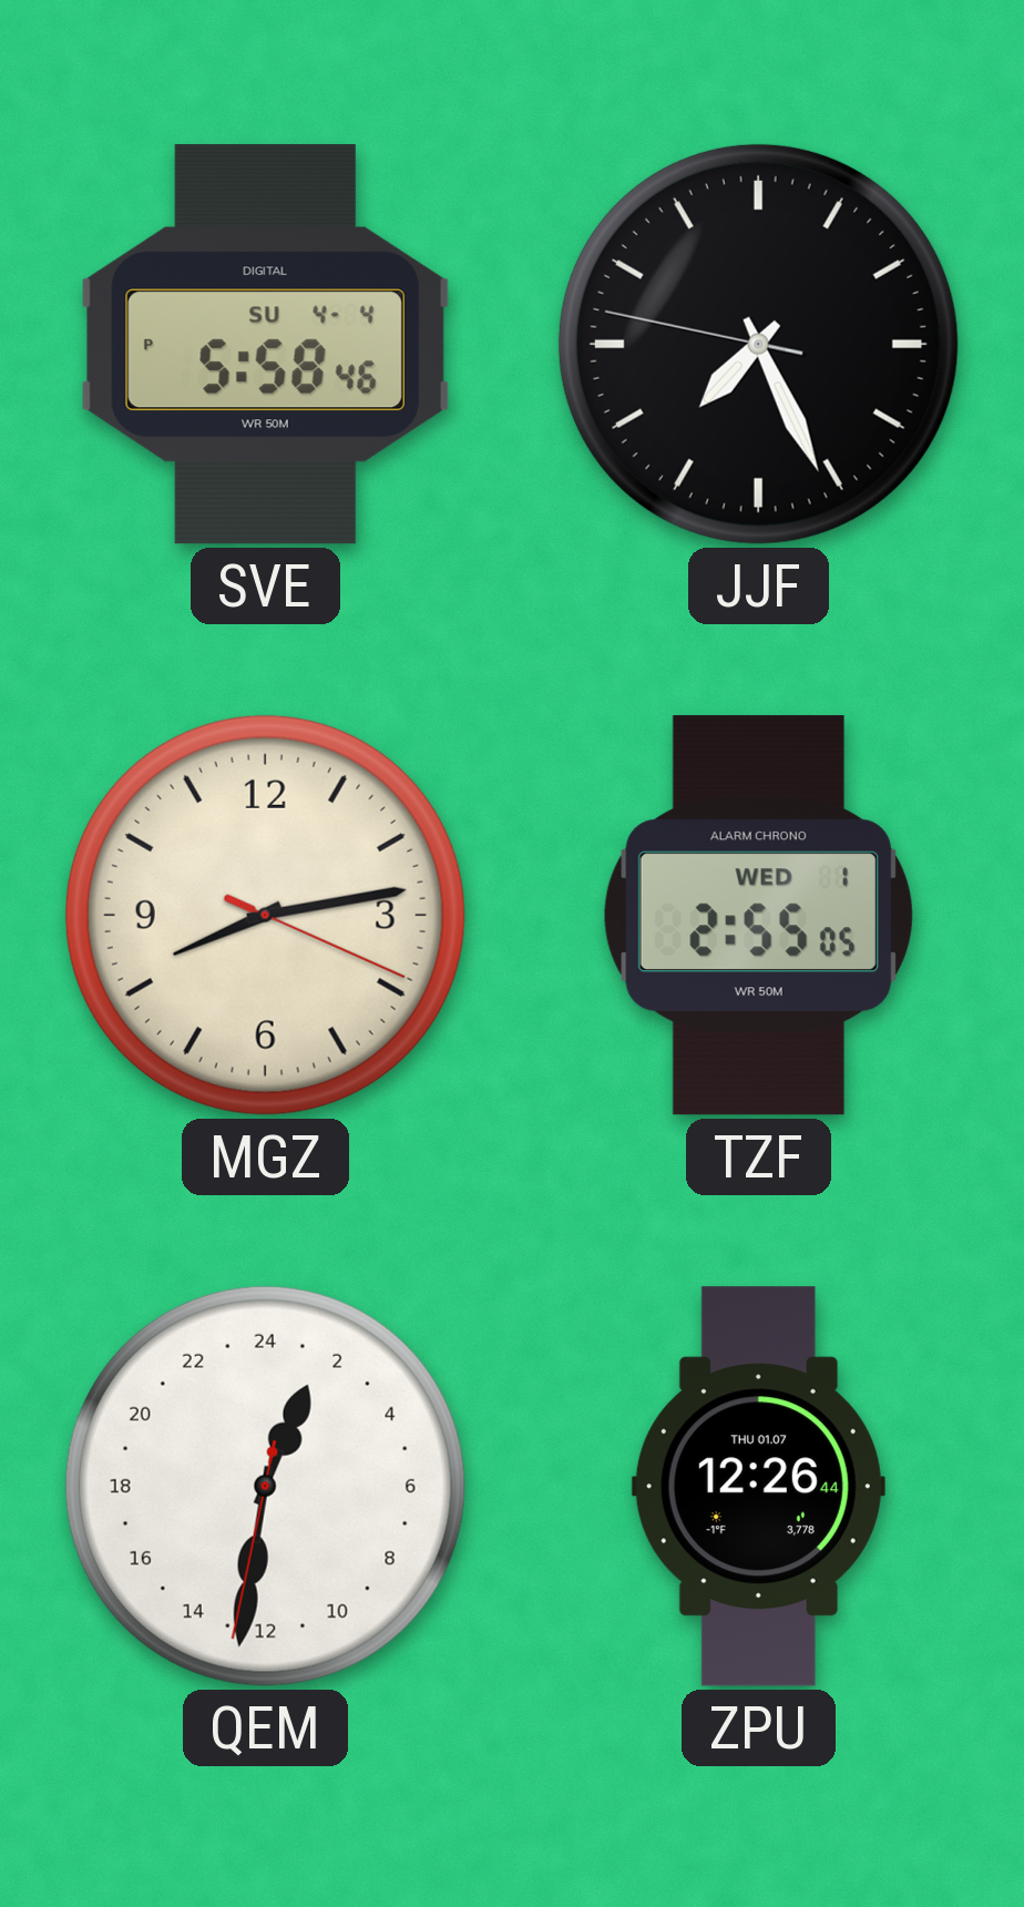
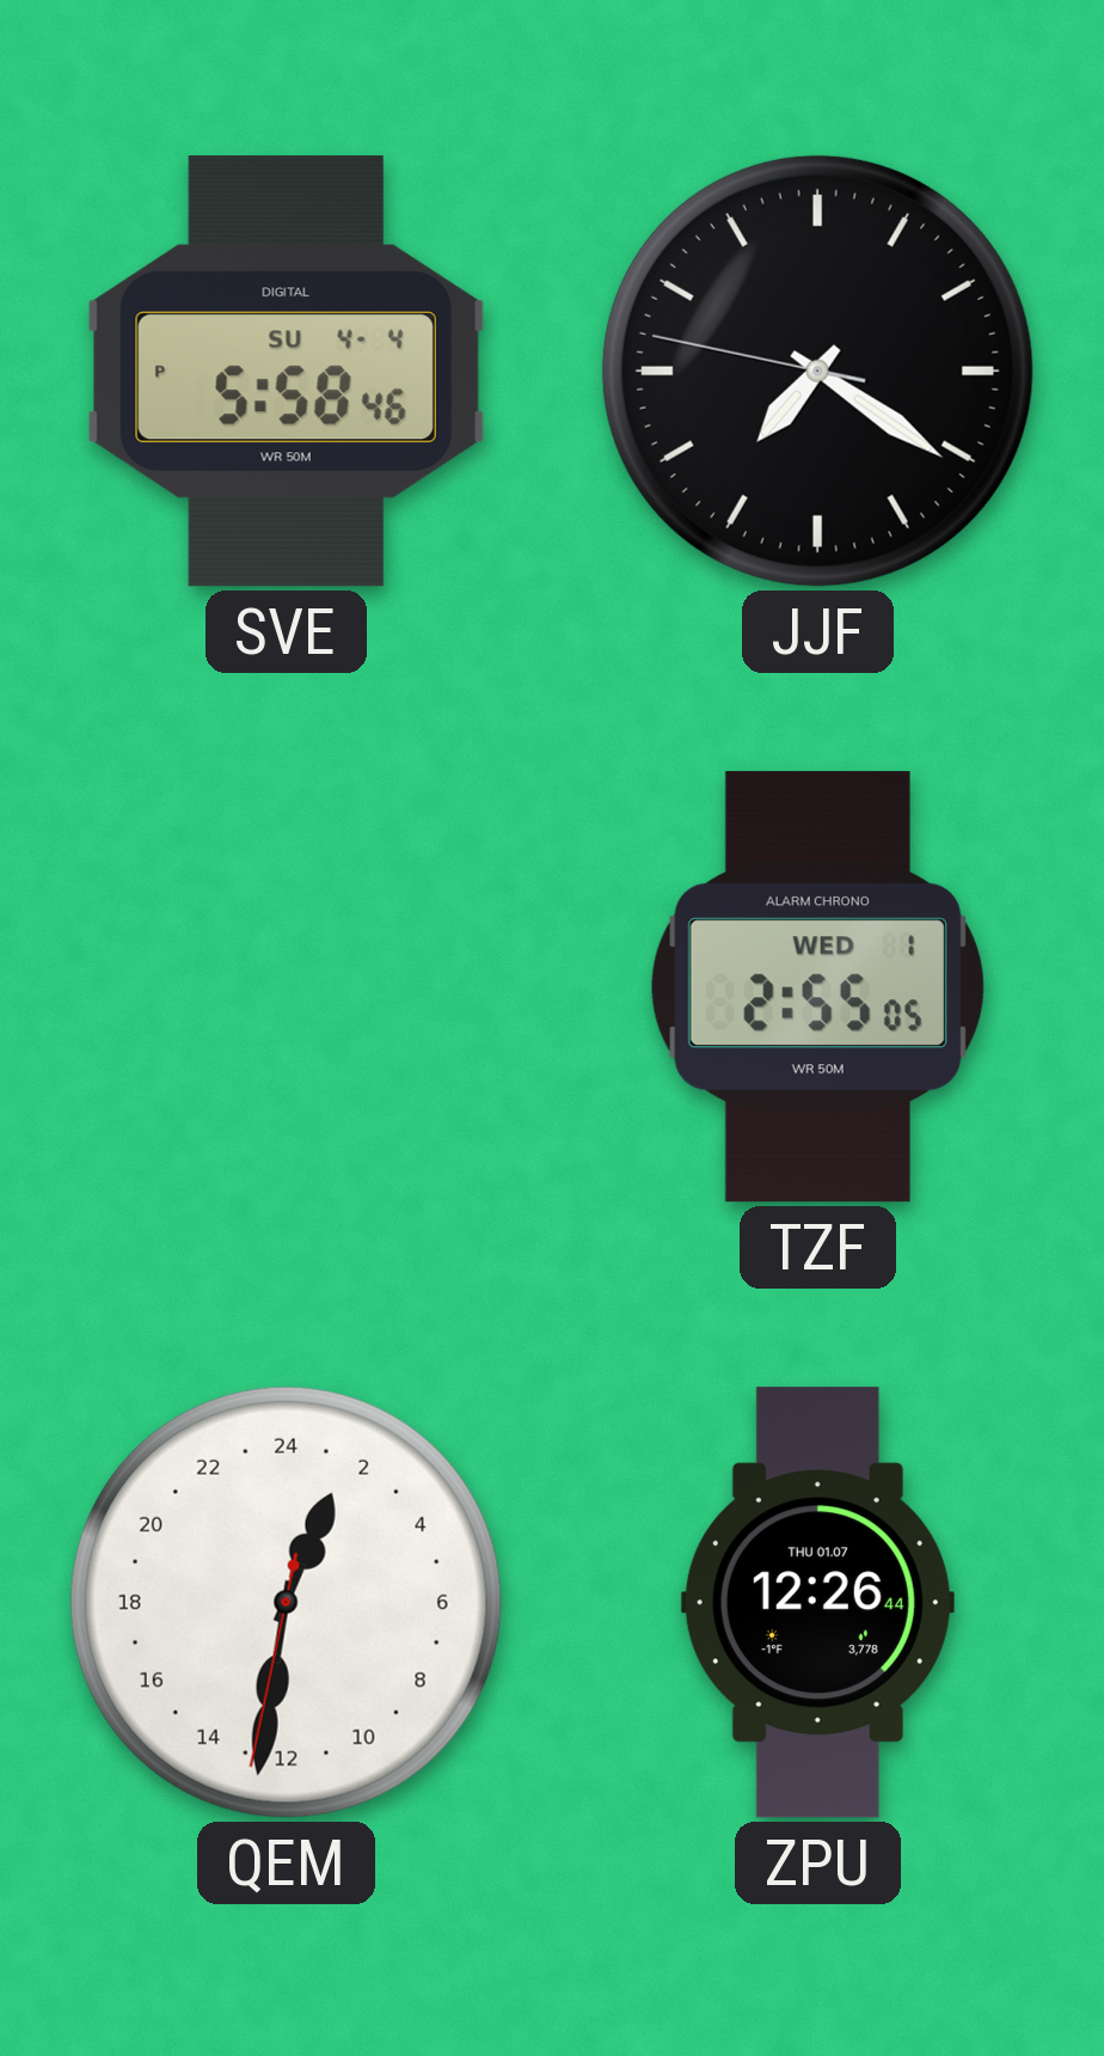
JJF: 7:25 -> 7:20
MGZ: 8:13 -> none
